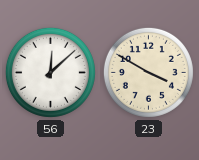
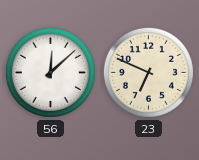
23: 3:50 -> 6:49
